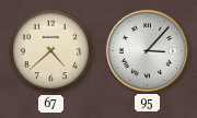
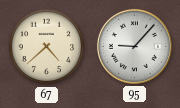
95: 3:07 -> 9:07
